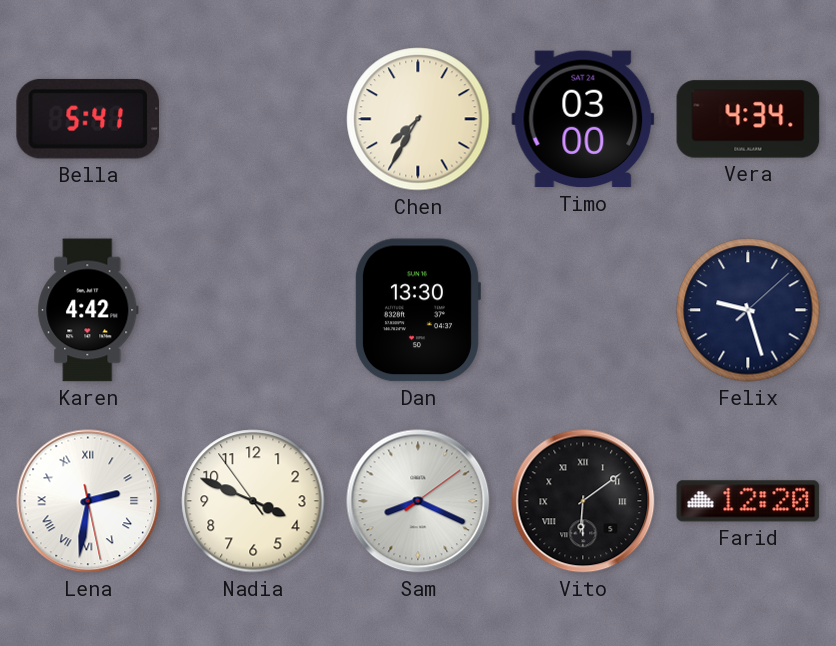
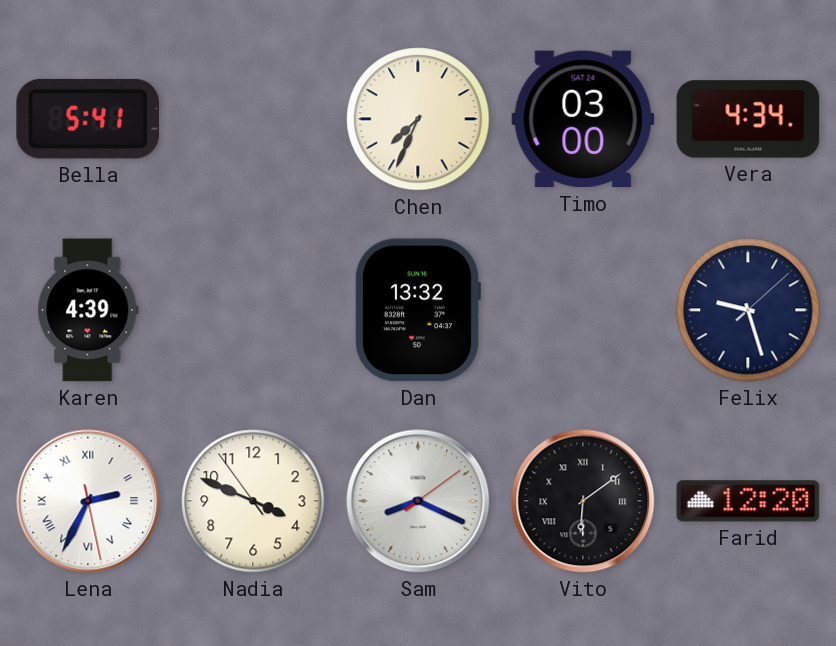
Chen: 7:35 -> 7:34
Karen: 4:42 -> 4:39
Dan: 13:30 -> 13:32
Lena: 2:31 -> 2:34
